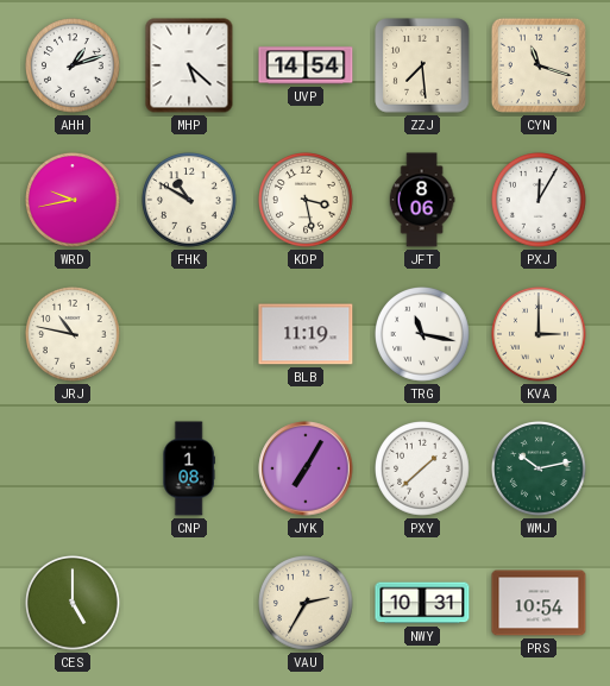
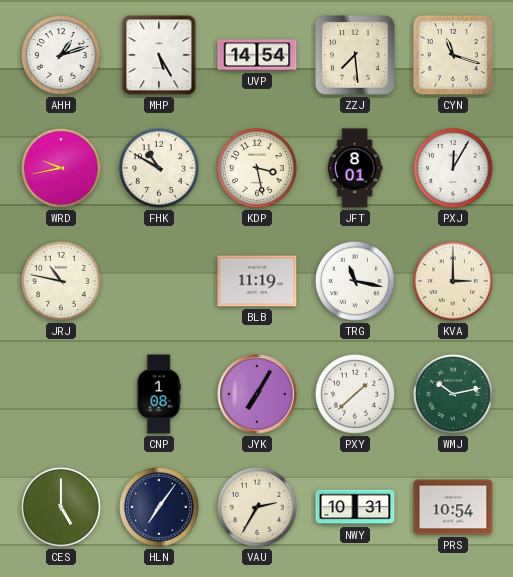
MHP: 5:22 -> 5:25
JFT: 8:06 -> 8:01
HLN: none -> 7:06
